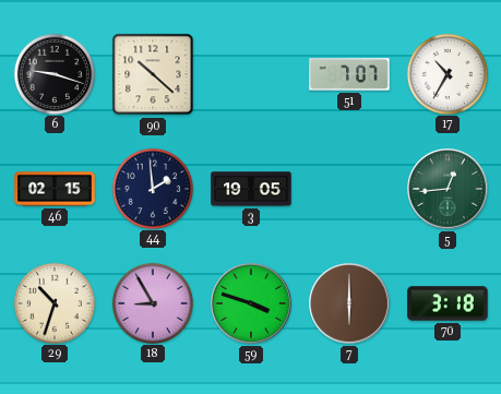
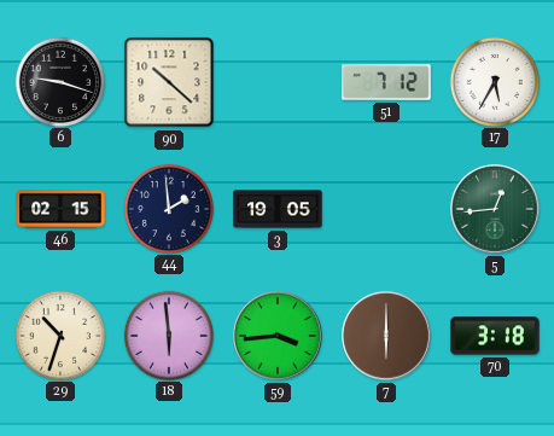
51: 7:07 -> 7:12
17: 10:35 -> 5:35
18: 8:55 -> 5:59
59: 3:48 -> 3:44
